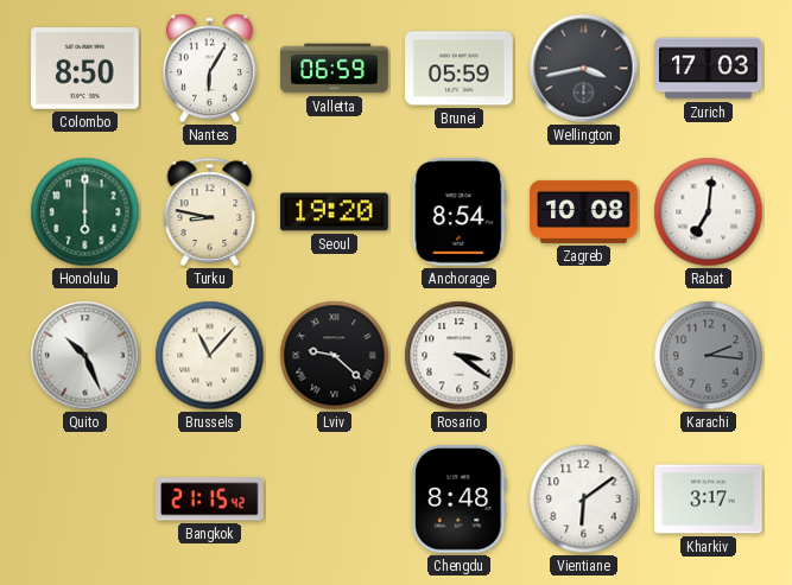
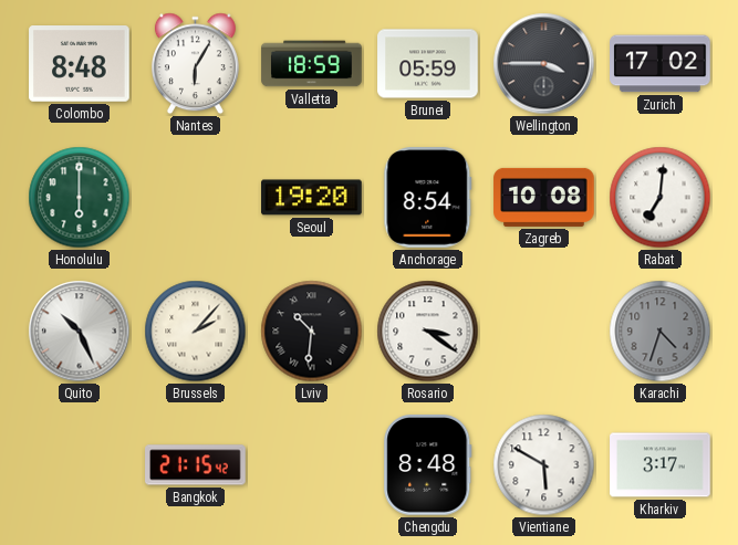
Colombo: 8:50 -> 8:48
Valletta: 06:59 -> 18:59
Wellington: 3:43 -> 3:45
Zurich: 17:03 -> 17:02
Turku: 8:47 -> none
Brussels: 11:07 -> 2:07
Lviv: 9:22 -> 10:31
Karachi: 2:16 -> 4:33
Vientiane: 6:09 -> 5:50
